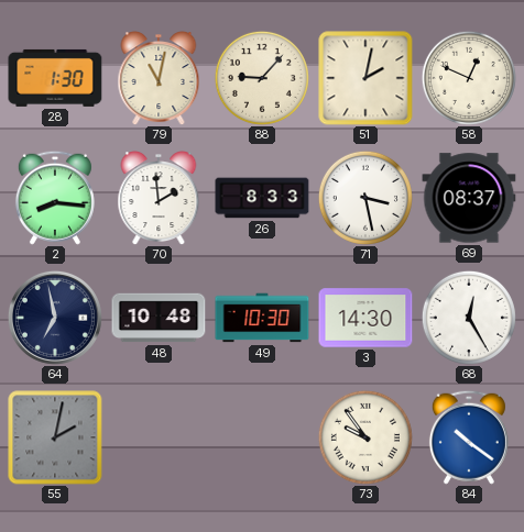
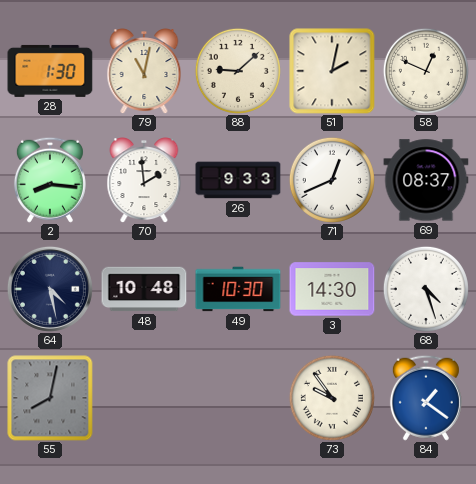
88: 9:07 -> 9:08
26: 8:33 -> 9:33
71: 3:28 -> 12:41
64: 6:58 -> 4:28
68: 12:25 -> 4:27
55: 2:02 -> 8:02
84: 10:21 -> 1:21
